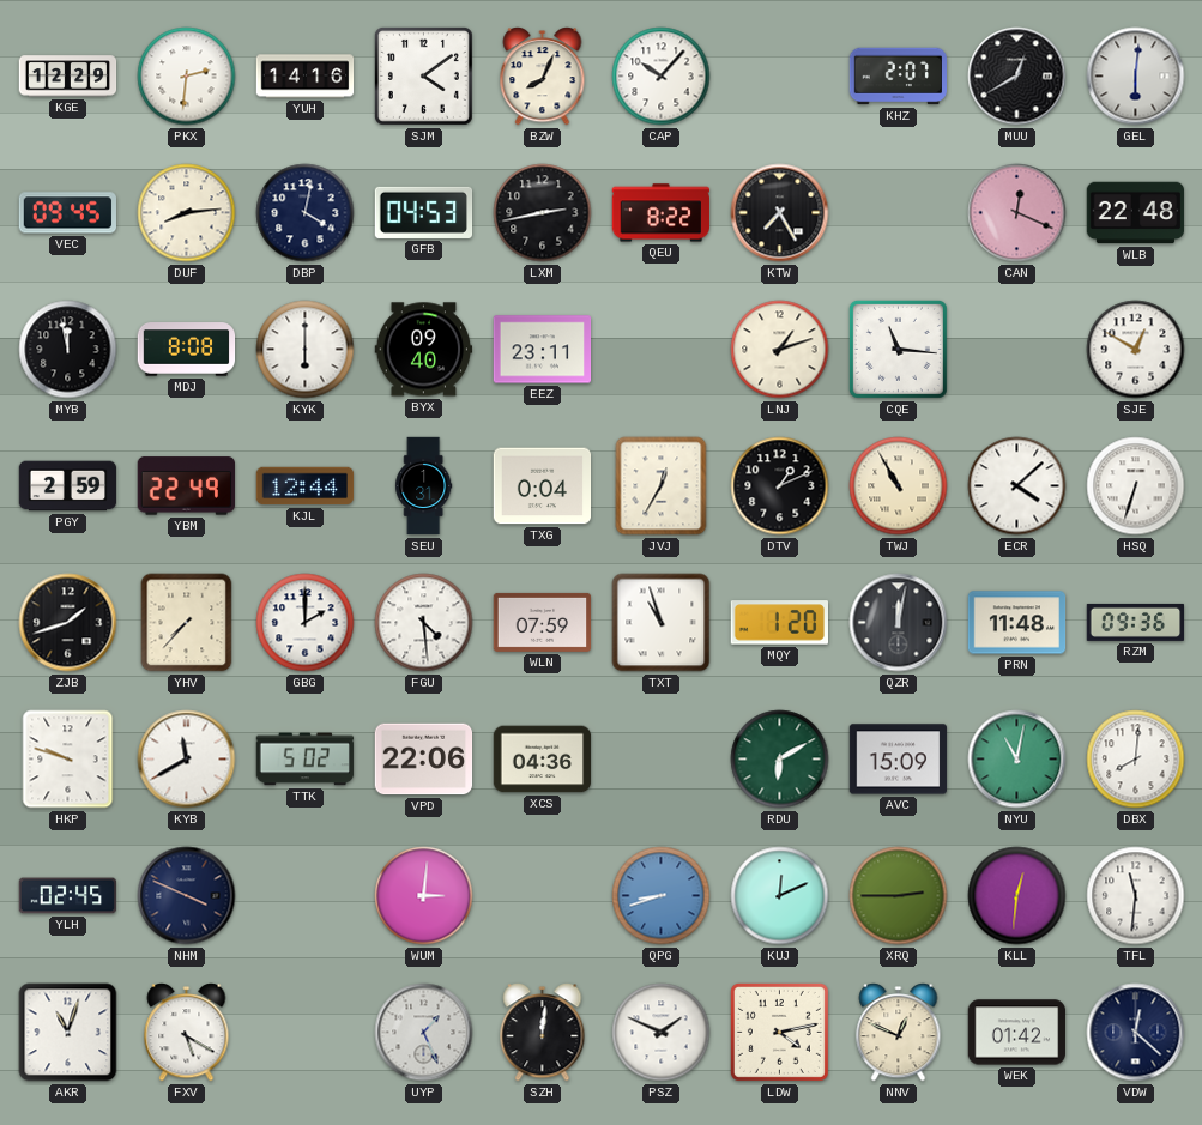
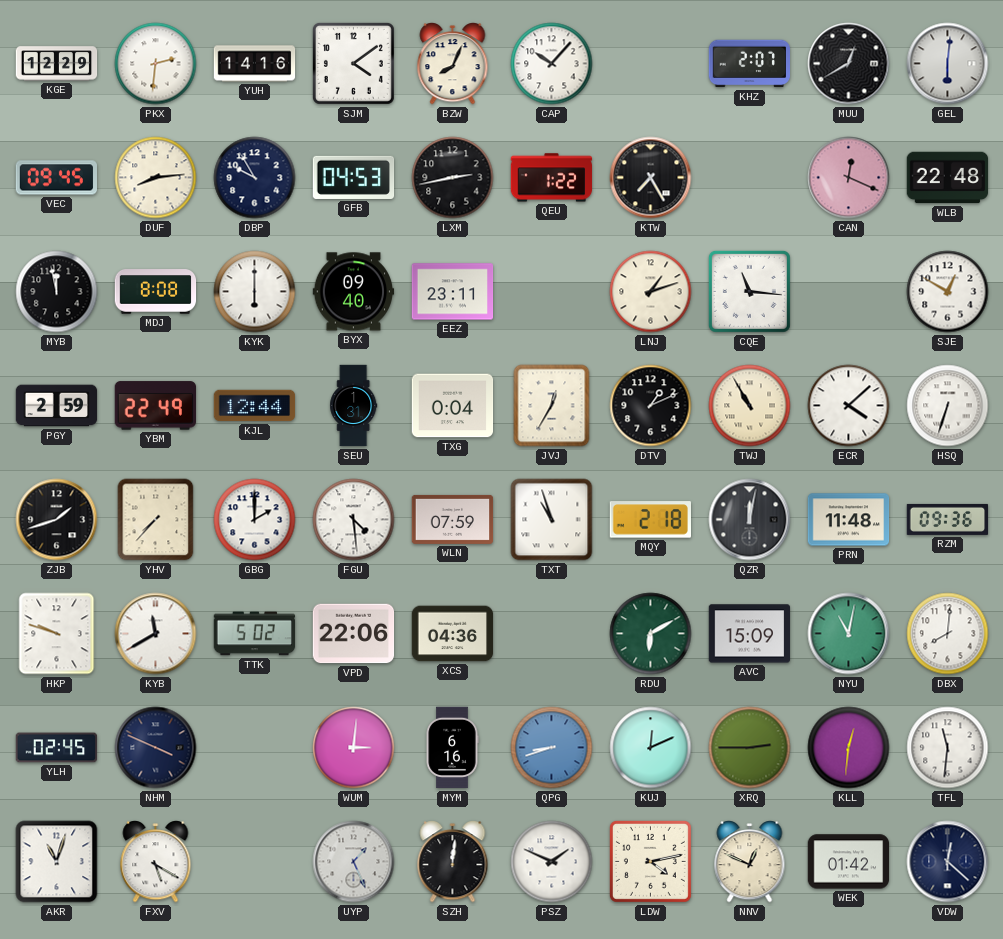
DBP: 4:02 -> 9:55
QEU: 8:22 -> 1:22
MQY: 1:20 -> 2:18
MYM: none -> 6:16
